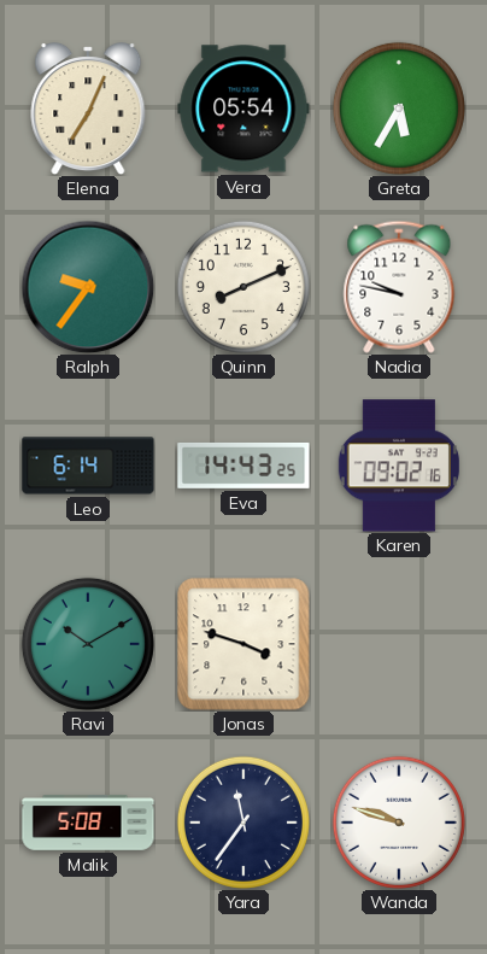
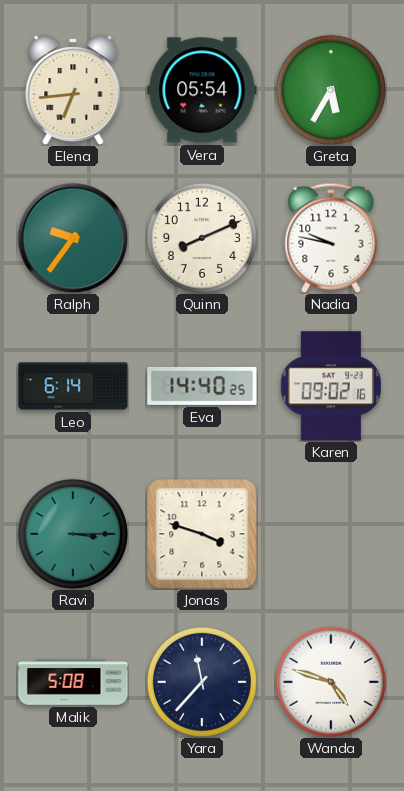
Elena: 7:04 -> 6:44
Eva: 14:43 -> 14:40
Ravi: 10:10 -> 3:15
Yara: 11:36 -> 11:37
Wanda: 9:48 -> 4:48
